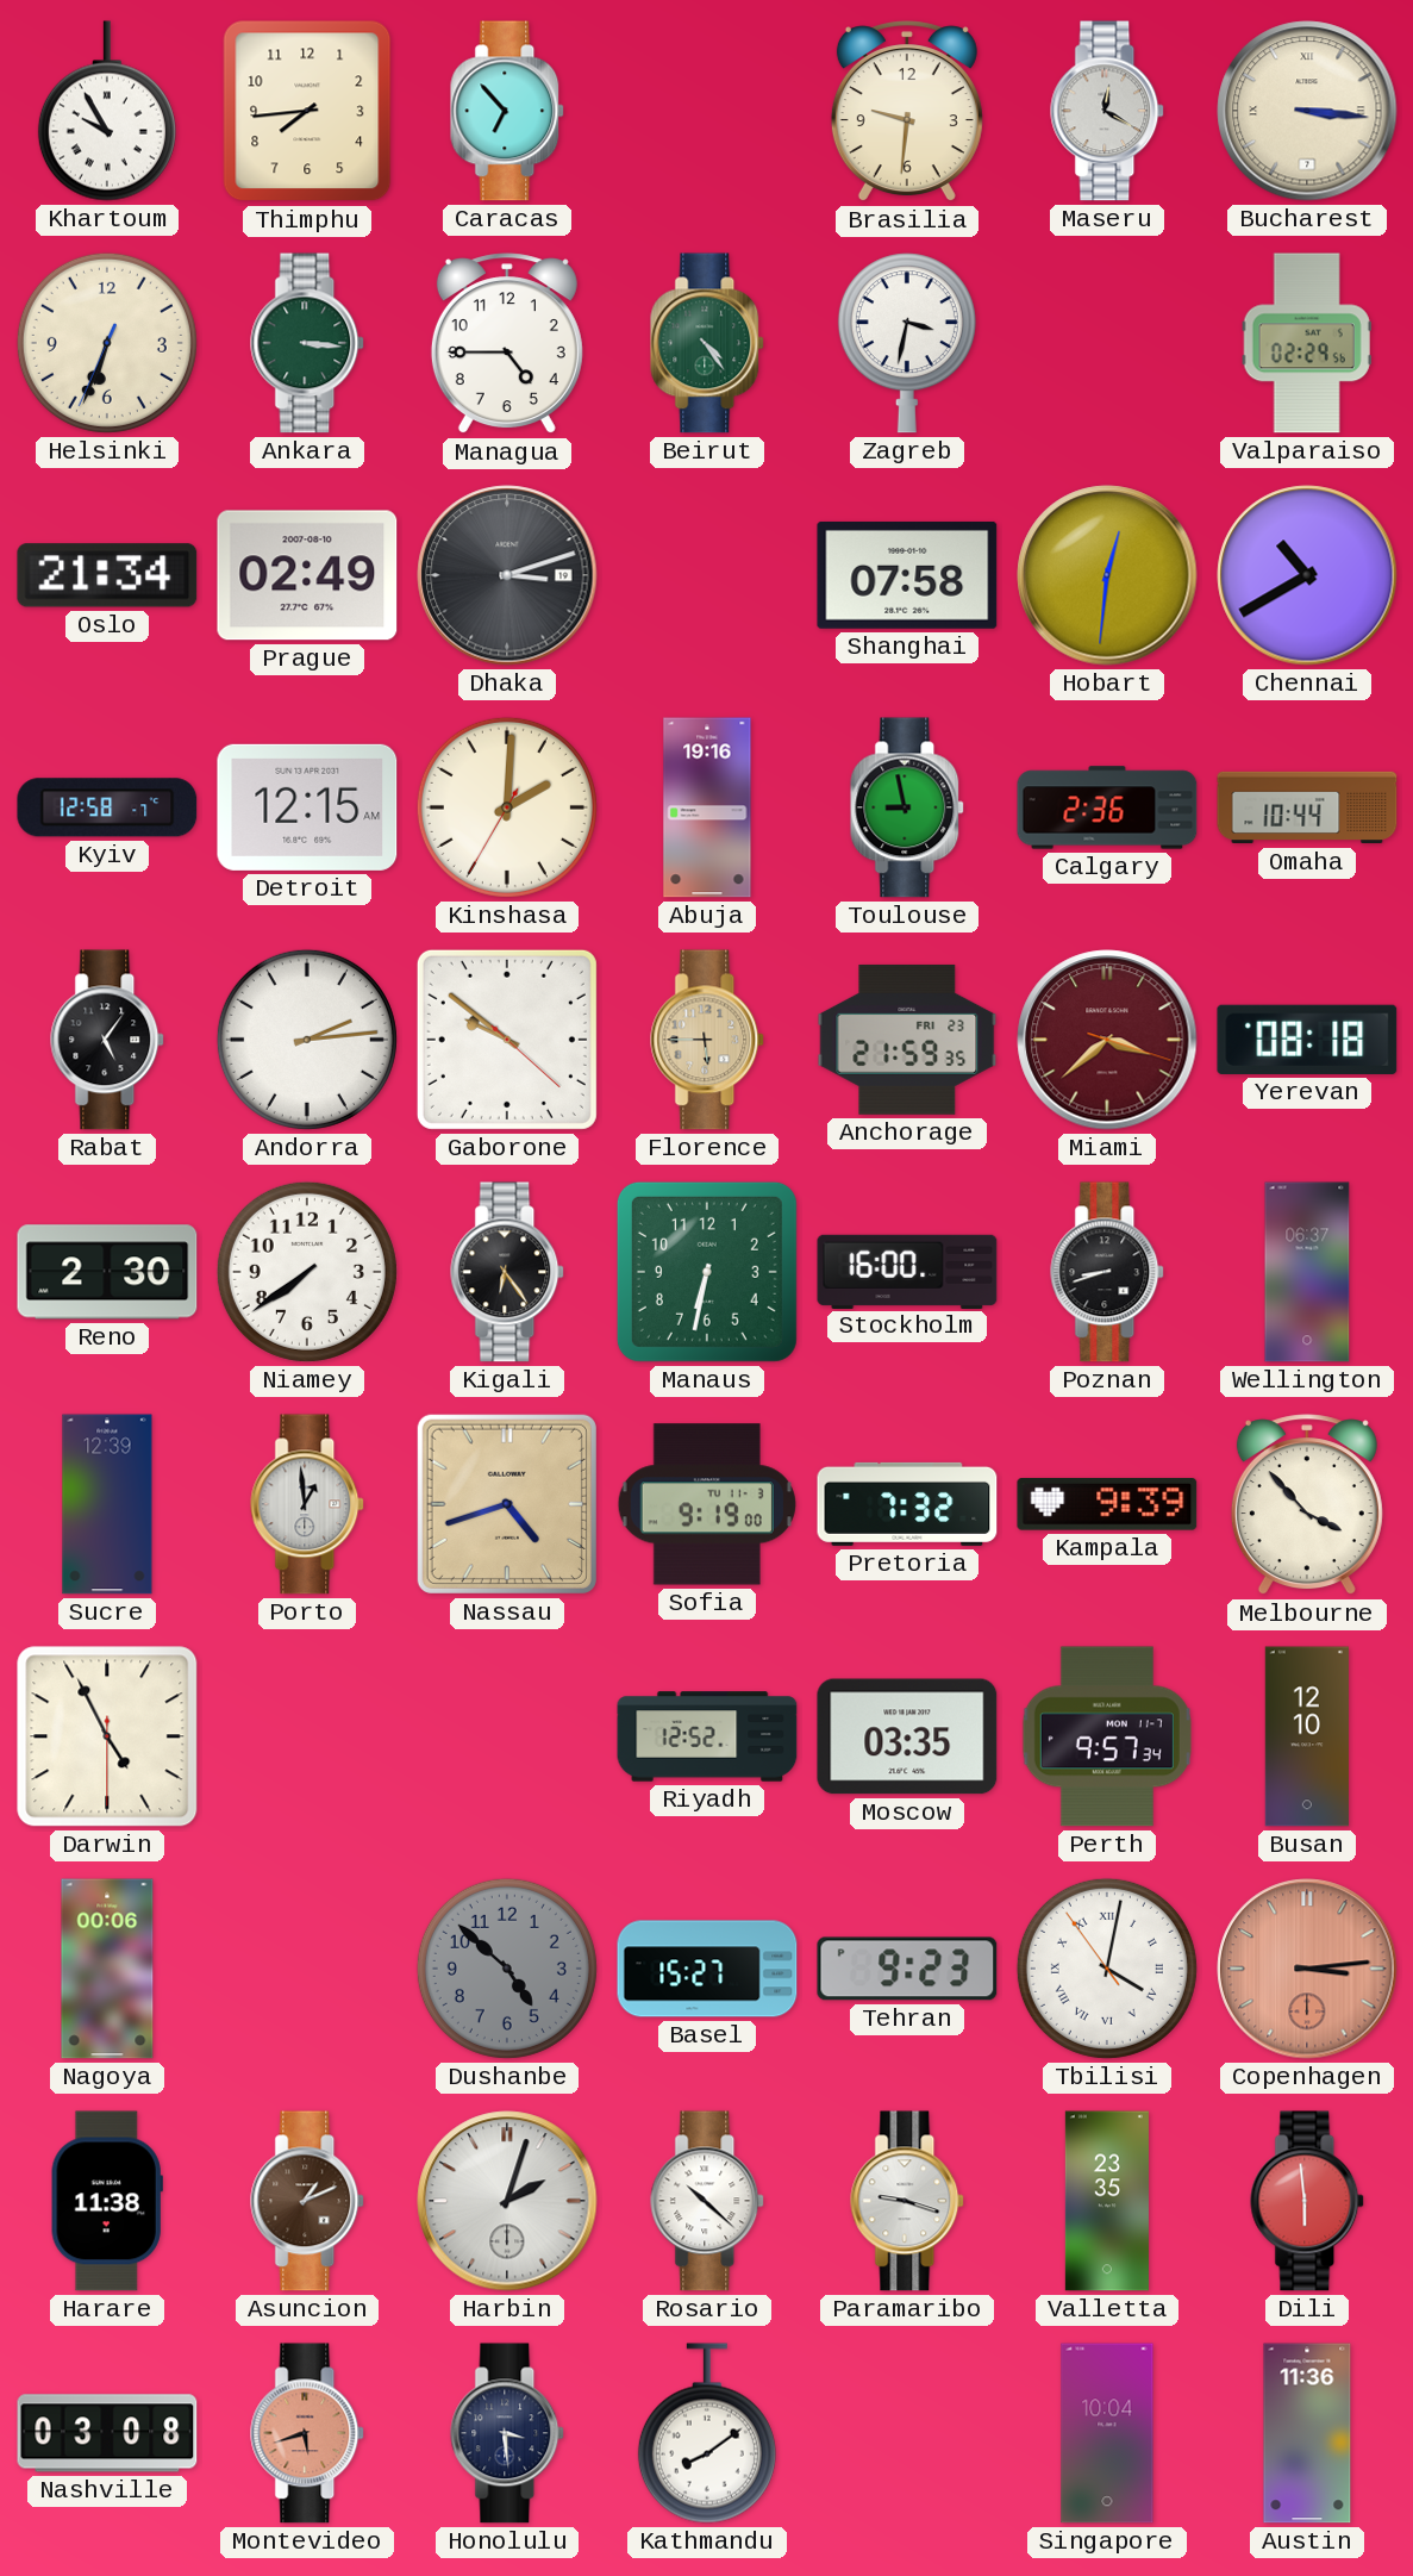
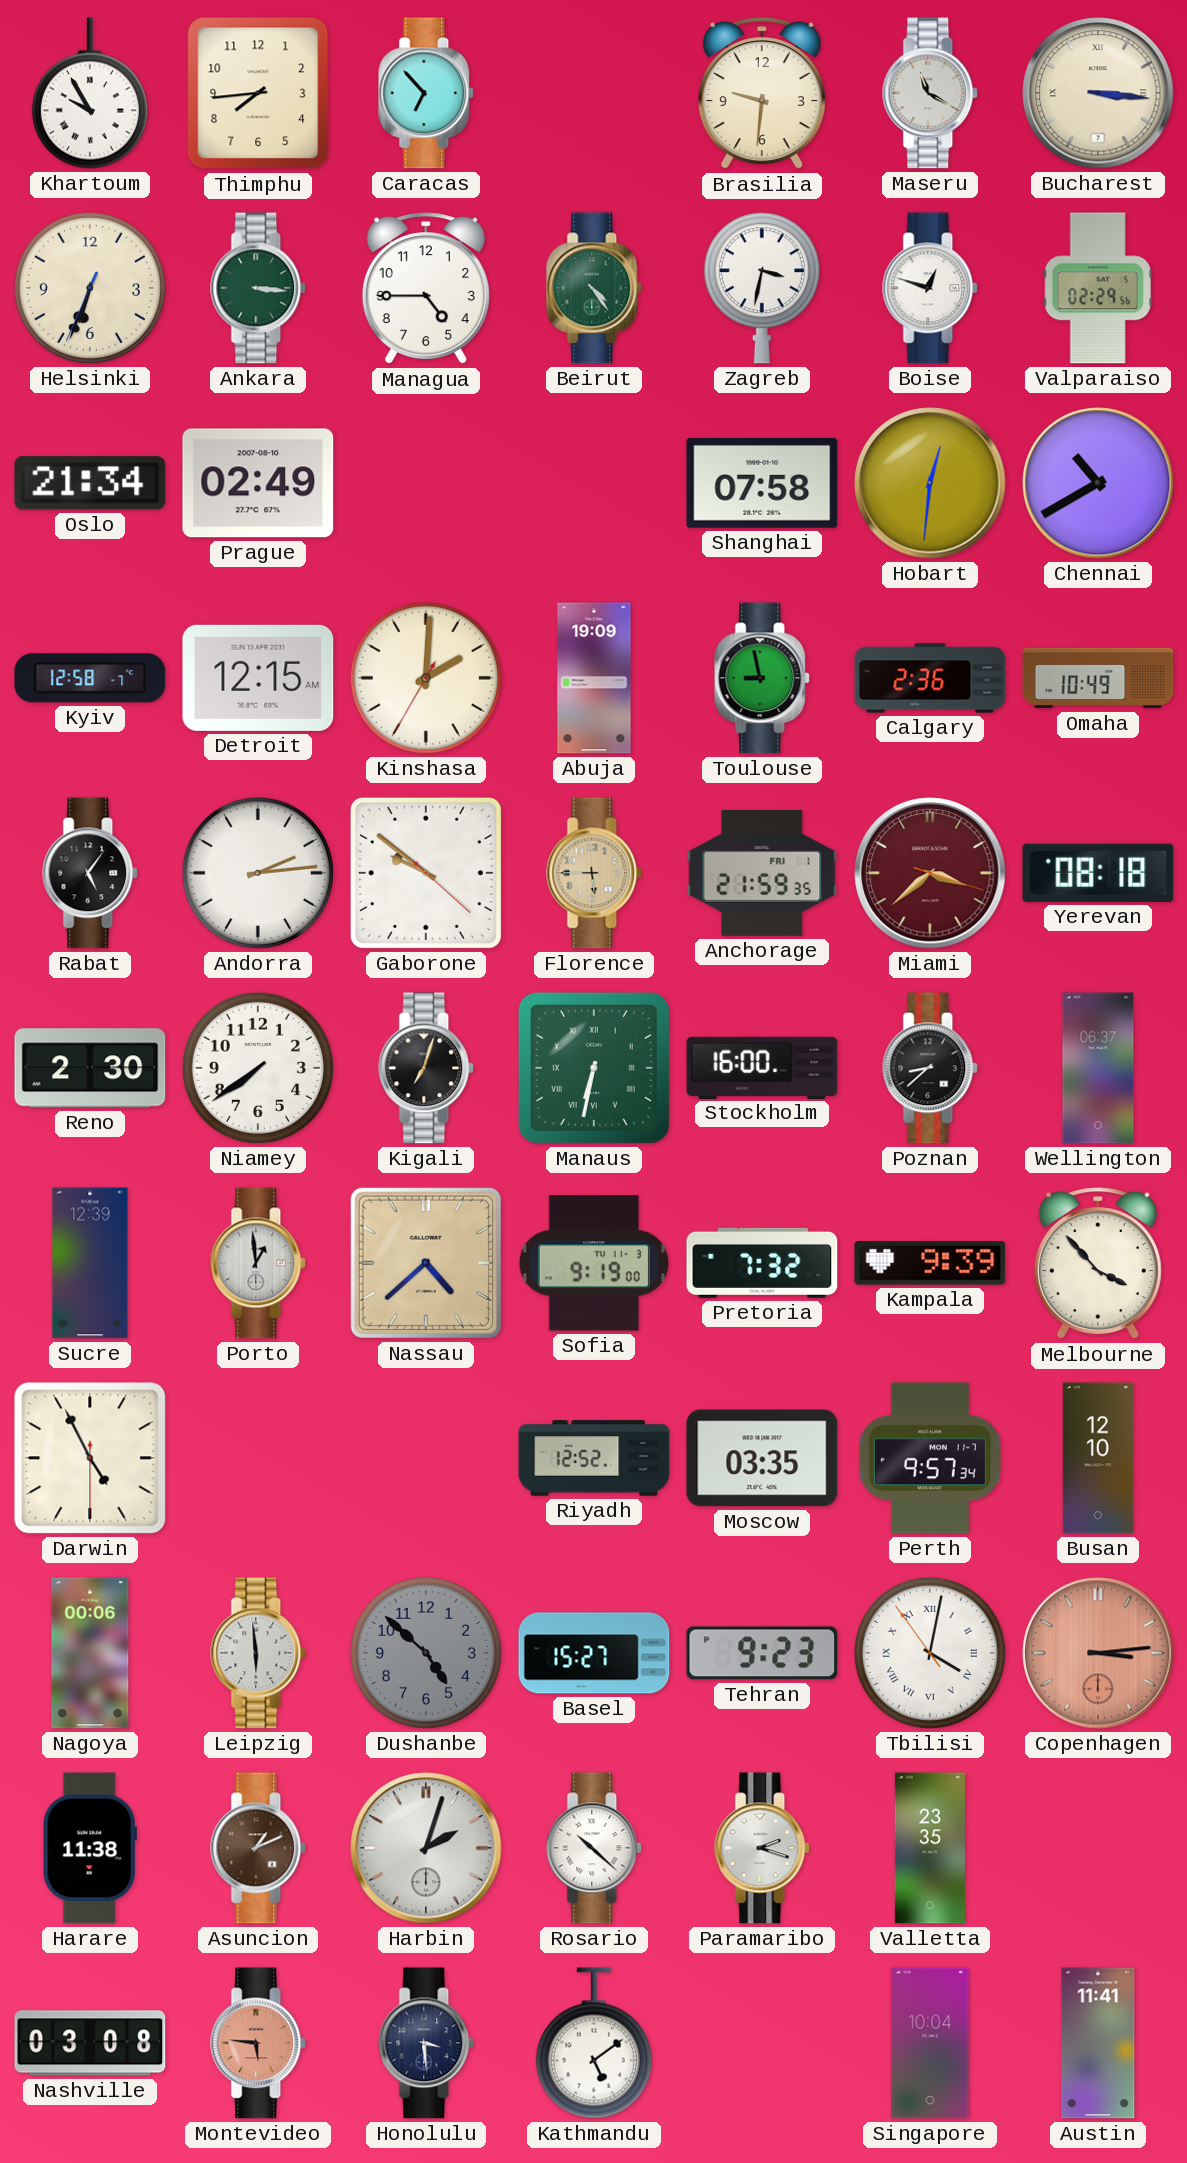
Maseru: 12:20 -> 11:20
Boise: none -> 12:48
Dhaka: 3:12 -> none
Abuja: 19:16 -> 19:09
Omaha: 10:44 -> 10:49
Anchorage date: FRI 23 -> FRI 1
Kigali: 6:24 -> 7:03
Manaus numerals: Arabic -> Roman
Poznan: 8:42 -> 8:38
Nassau: 4:42 -> 4:38
Leipzig: none -> 5:59
Paramaribo: 9:18 -> 2:18
Dili: 5:59 -> none
Montevideo: 5:42 -> 5:46
Kathmandu: 8:09 -> 5:09
Austin: 11:36 -> 11:41
